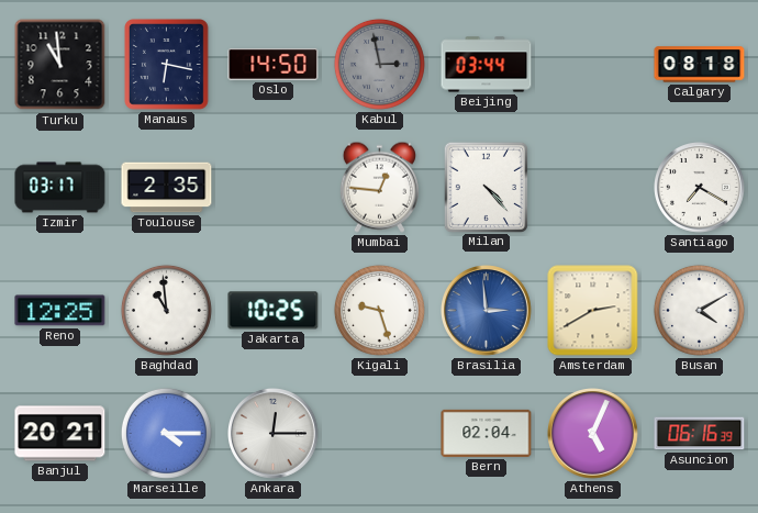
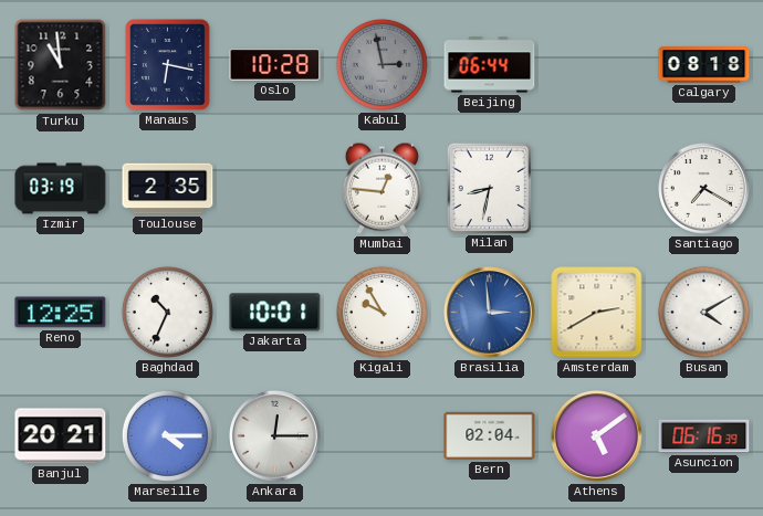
Oslo: 14:50 -> 10:28
Beijing: 03:44 -> 06:44
Izmir: 03:17 -> 03:19
Milan: 4:23 -> 8:32
Baghdad: 10:59 -> 10:34
Jakarta: 10:25 -> 10:01
Kigali: 9:27 -> 9:55
Athens: 5:04 -> 5:09
